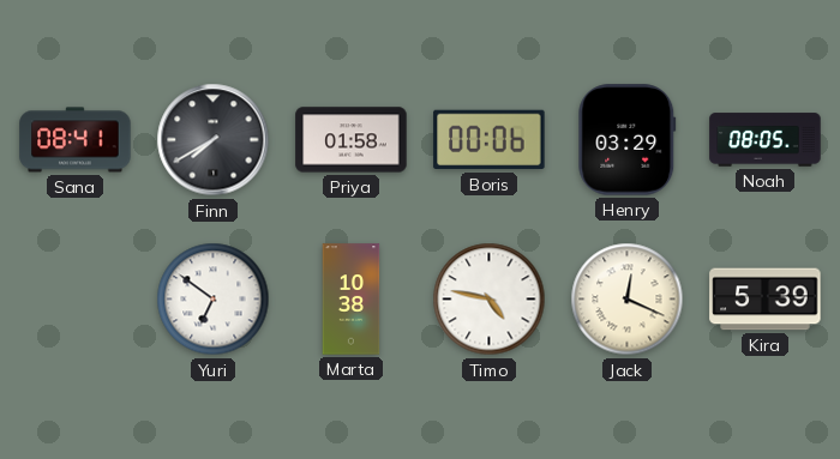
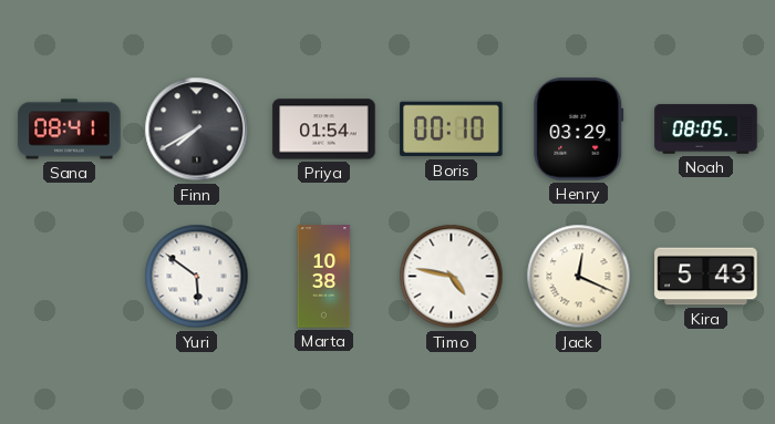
Priya: 01:58 -> 01:54
Boris: 00:06 -> 00:10
Yuri: 6:51 -> 5:51
Kira: 5:39 -> 5:43
